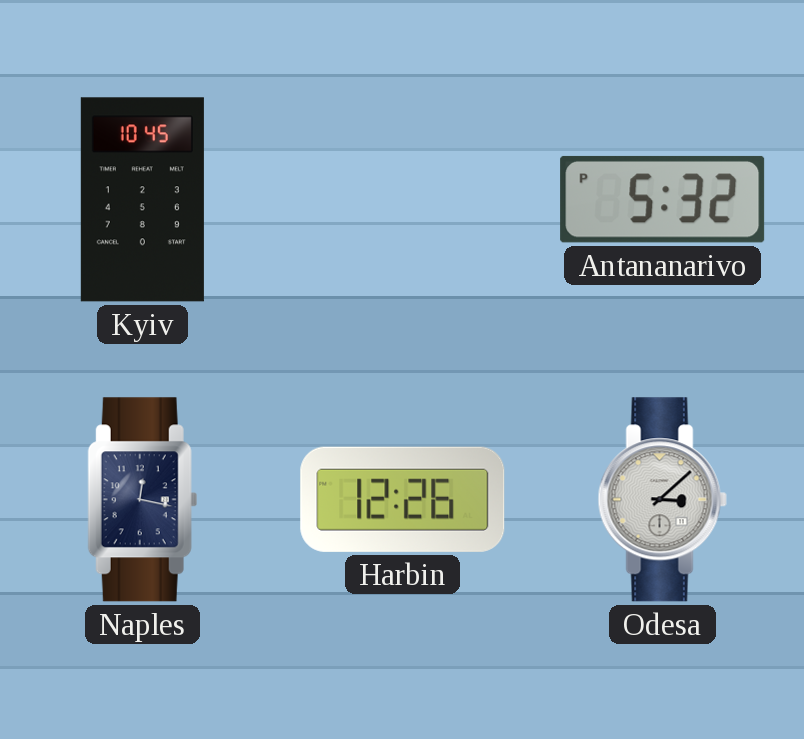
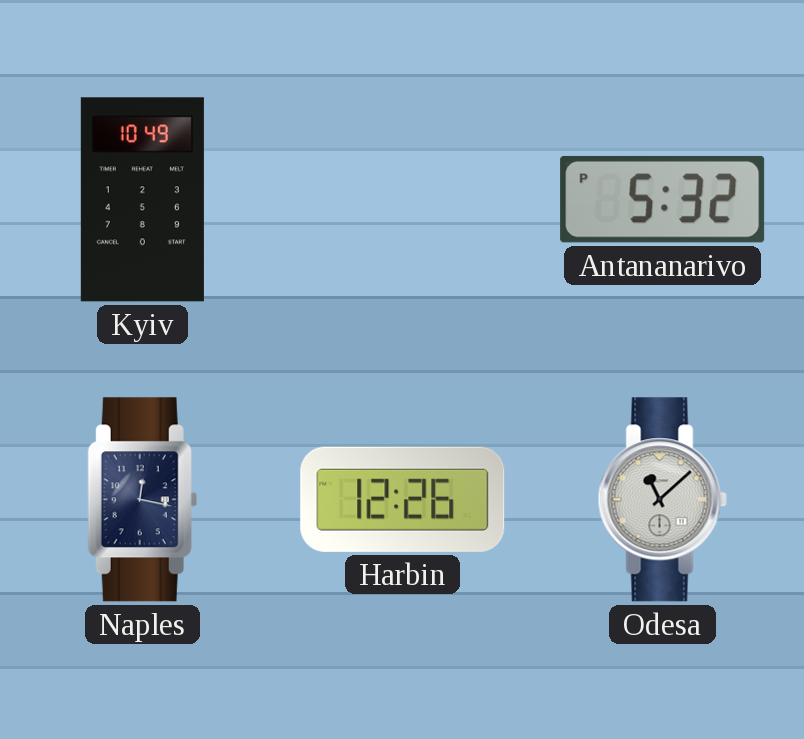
Kyiv: 10:45 -> 10:49
Odesa: 3:08 -> 11:08
